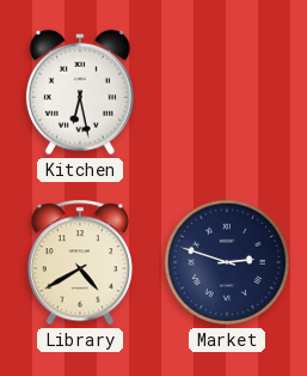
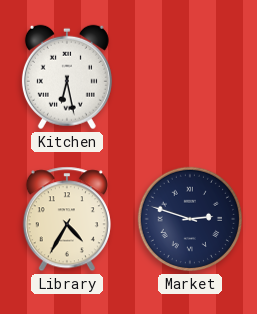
Library: 4:40 -> 4:35
